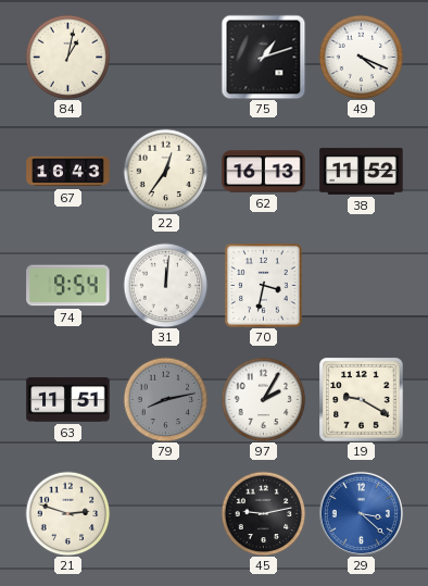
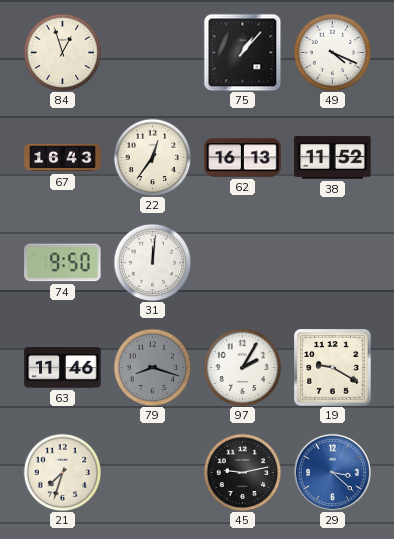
84: 1:02 -> 12:57
75: 1:12 -> 1:07
74: 9:54 -> 9:50
70: 3:32 -> none
63: 11:51 -> 11:46
79: 8:13 -> 8:18
21: 2:48 -> 7:33
